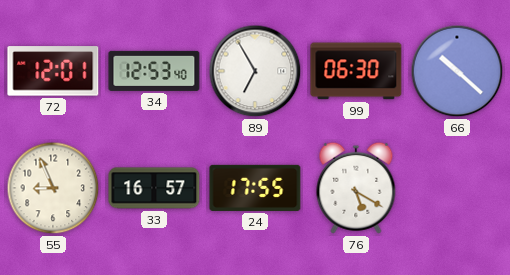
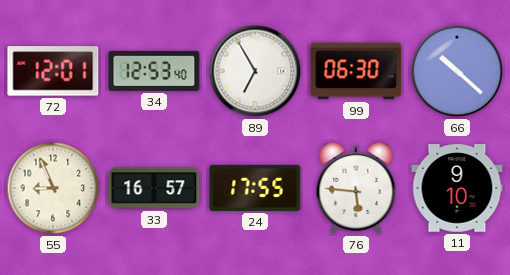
76: 5:20 -> 5:46
11: none -> 9:10
